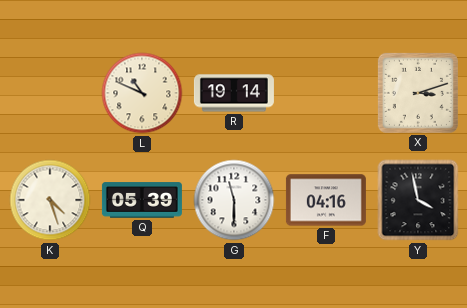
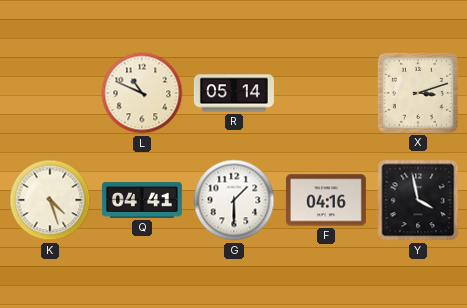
R: 19:14 -> 05:14
Q: 05:39 -> 04:41
G: 11:30 -> 1:30
